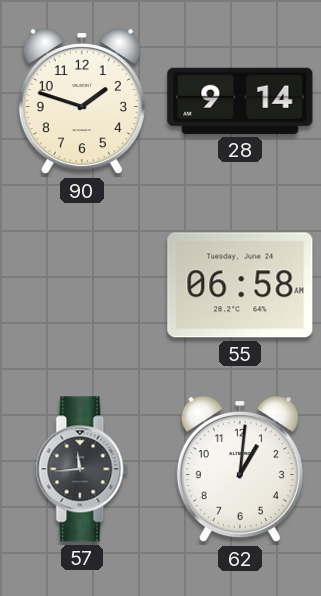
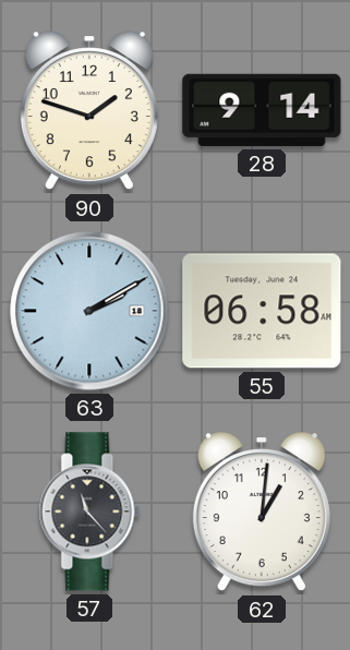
63: none -> 2:10
57: 11:44 -> 11:23
